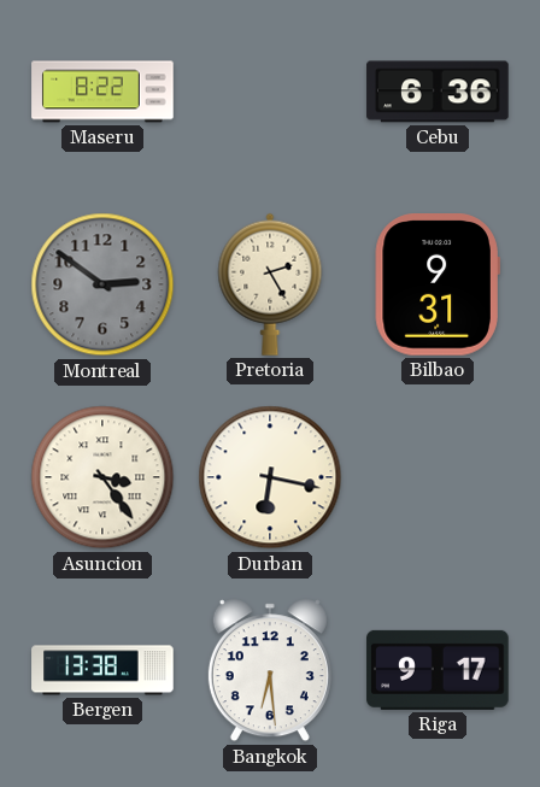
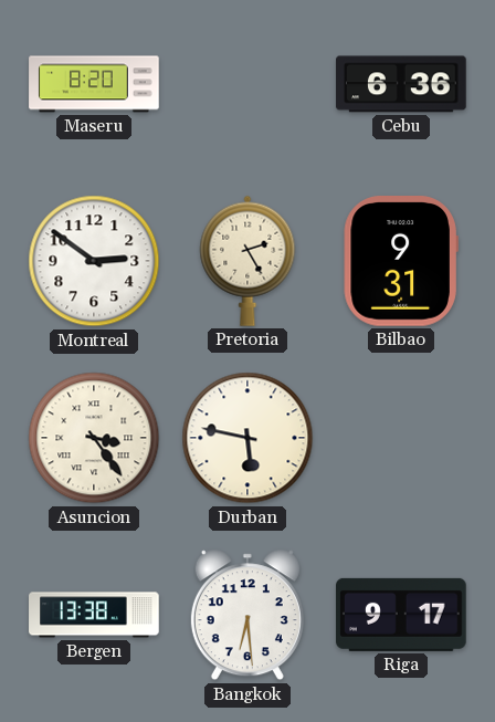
Maseru: 8:22 -> 8:20
Montreal dial: grey -> white
Durban: 6:17 -> 5:47
